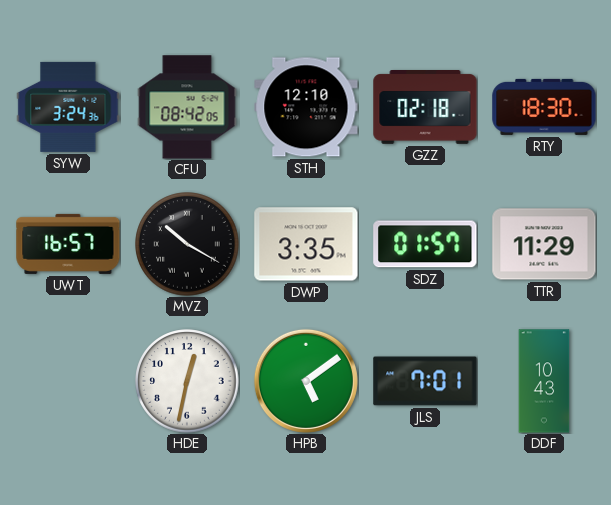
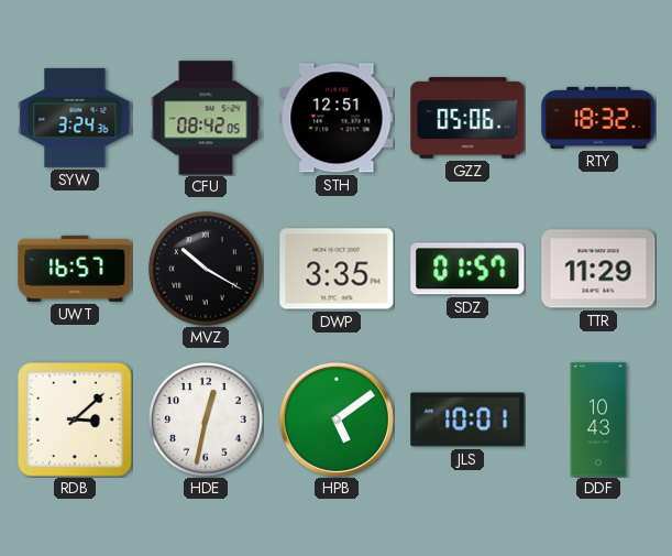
STH: 12:10 -> 12:51
GZZ: 02:18 -> 05:06
RTY: 18:30 -> 18:32
RDB: none -> 3:08
JLS: 7:01 -> 10:01
